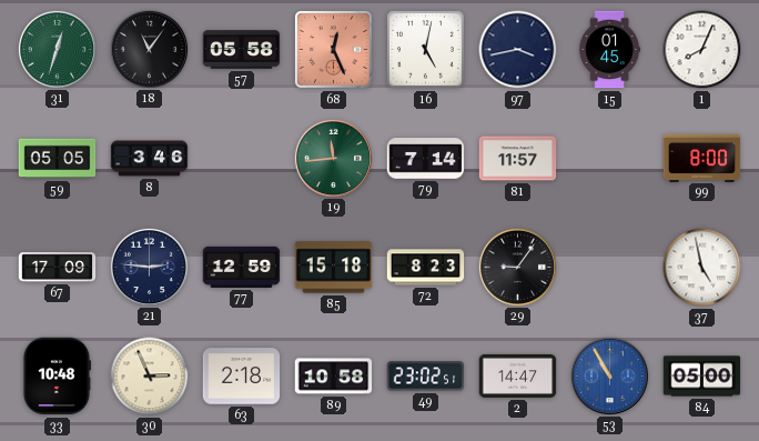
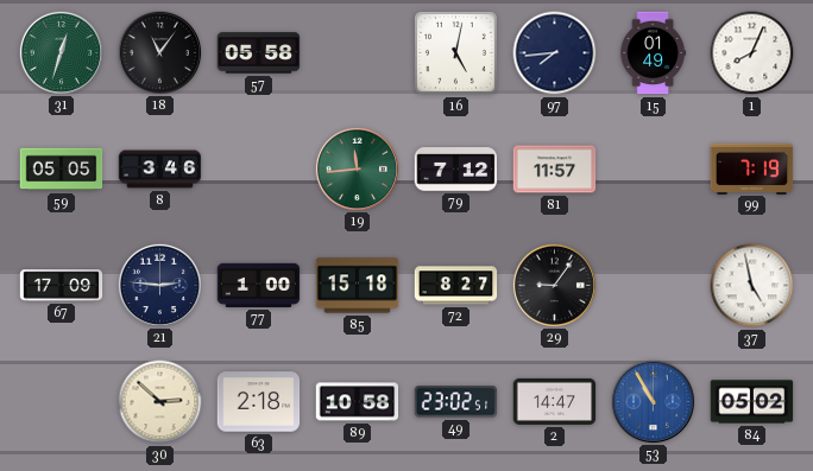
68: 12:26 -> none
97: 3:43 -> 7:44
15: 01:45 -> 01:49
79: 7:14 -> 7:12
99: 8:00 -> 7:19
77: 12:59 -> 1:00
72: 8:23 -> 8:27
33: 10:48 -> none
30: 2:56 -> 2:52
84: 05:00 -> 05:02
